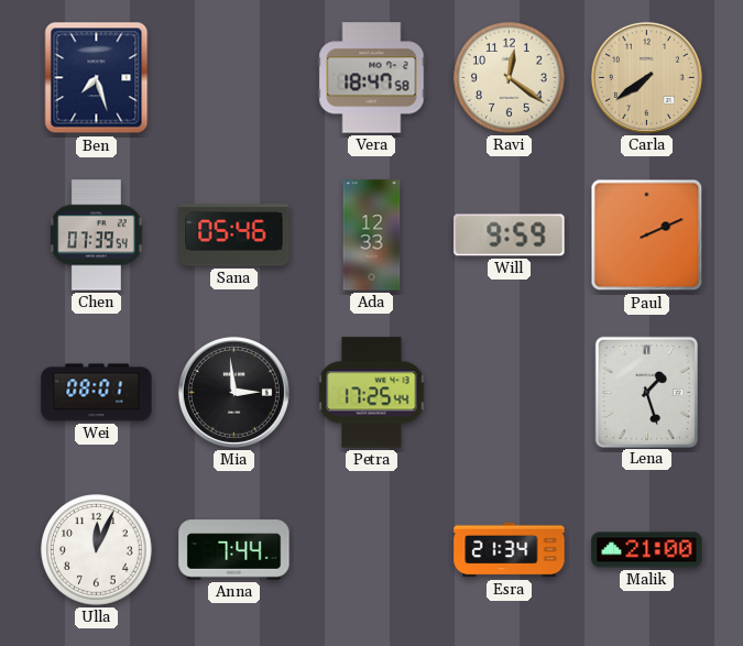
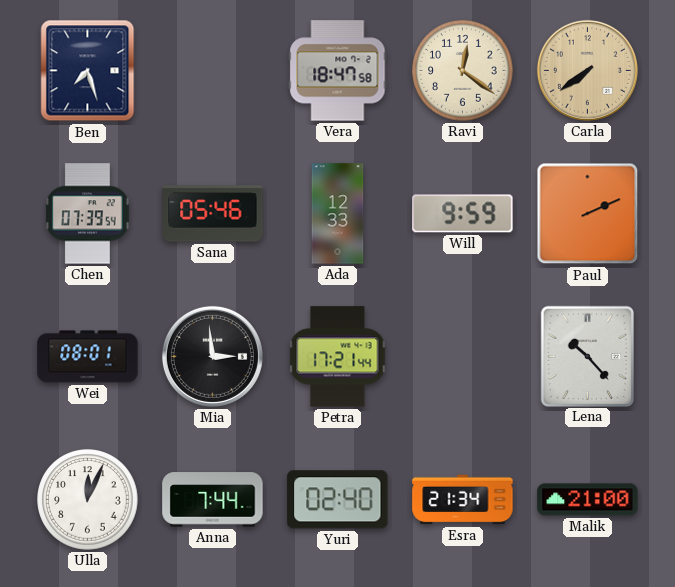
Petra: 17:25 -> 17:21
Lena: 1:27 -> 10:23
Yuri: none -> 02:40
